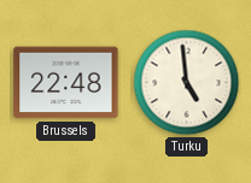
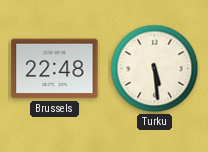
Turku: 4:59 -> 5:29
